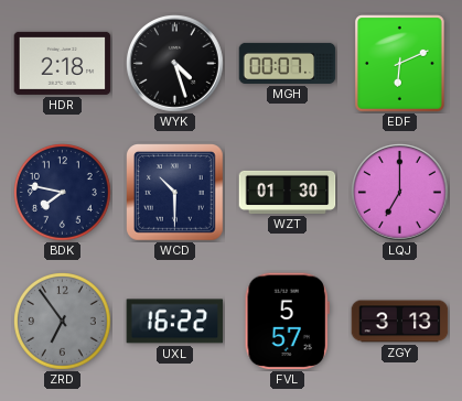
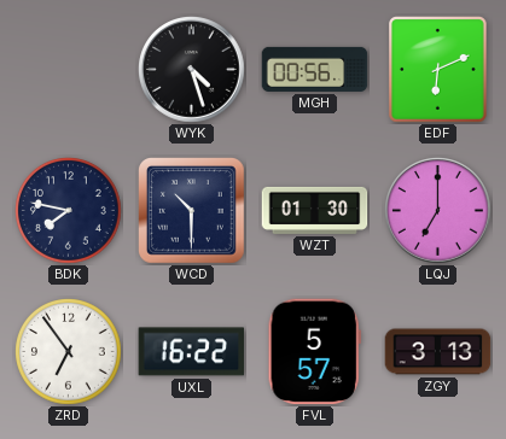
HDR: 2:18 -> none
MGH: 00:07 -> 00:56
ZRD dial: grey -> white
